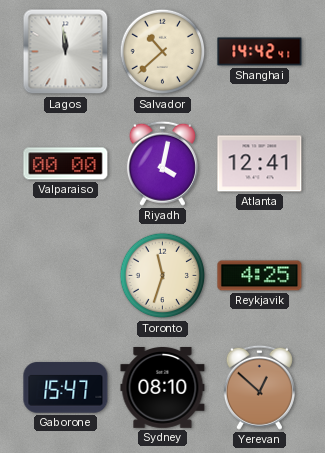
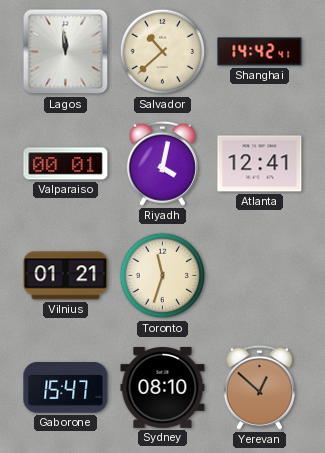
Valparaiso: 00:00 -> 00:01
Vilnius: none -> 01:21
Reykjavik: 4:25 -> none
